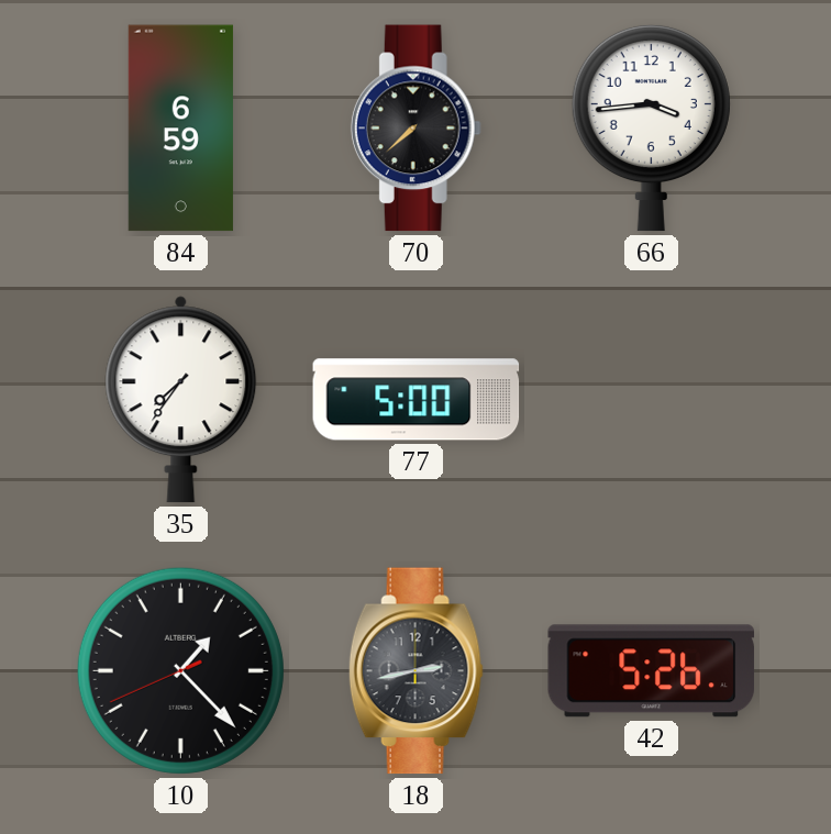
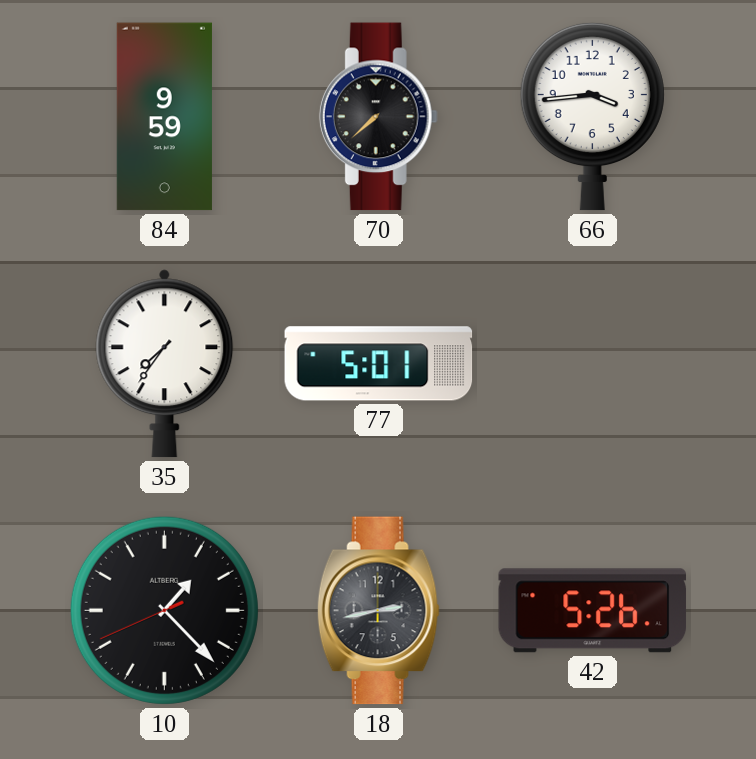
84: 6:59 -> 9:59
77: 5:00 -> 5:01
